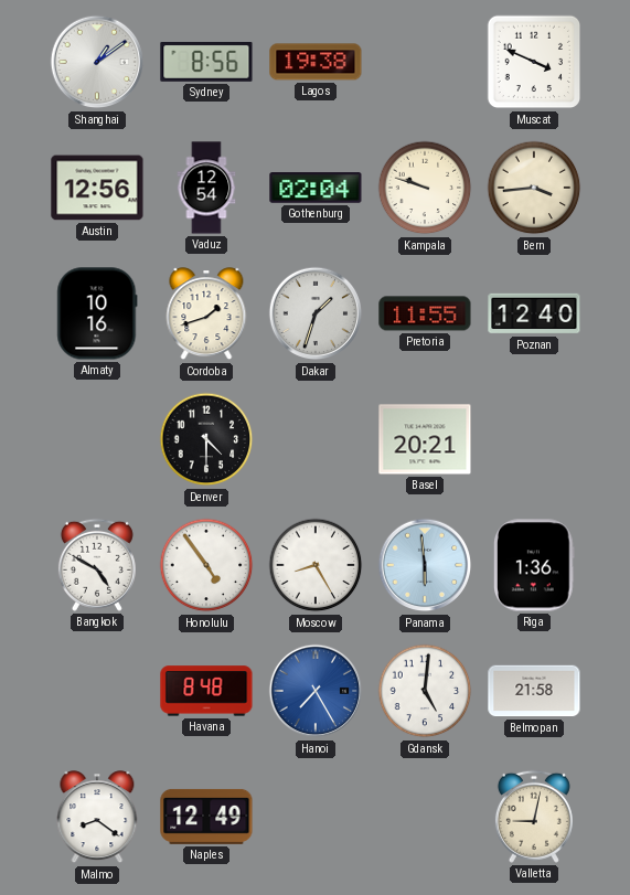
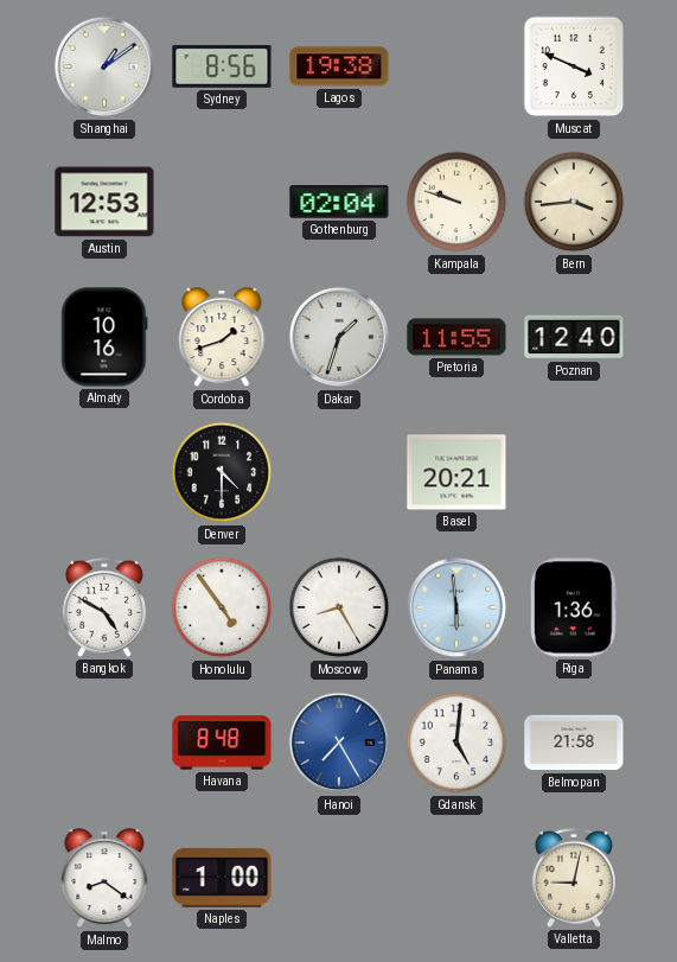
Austin: 12:56 -> 12:53
Vaduz: 12:54 -> none
Naples: 12:49 -> 1:00
